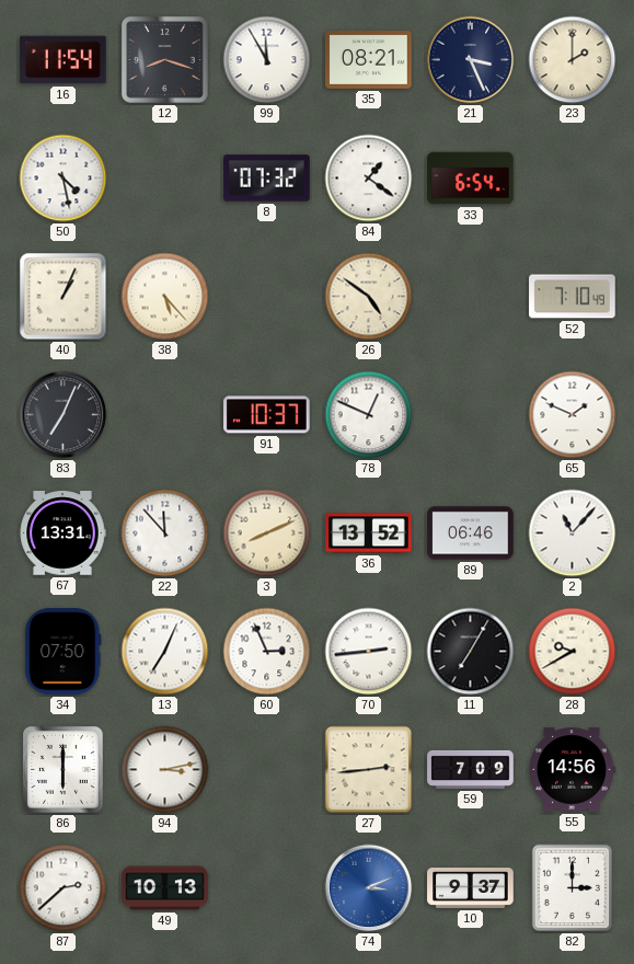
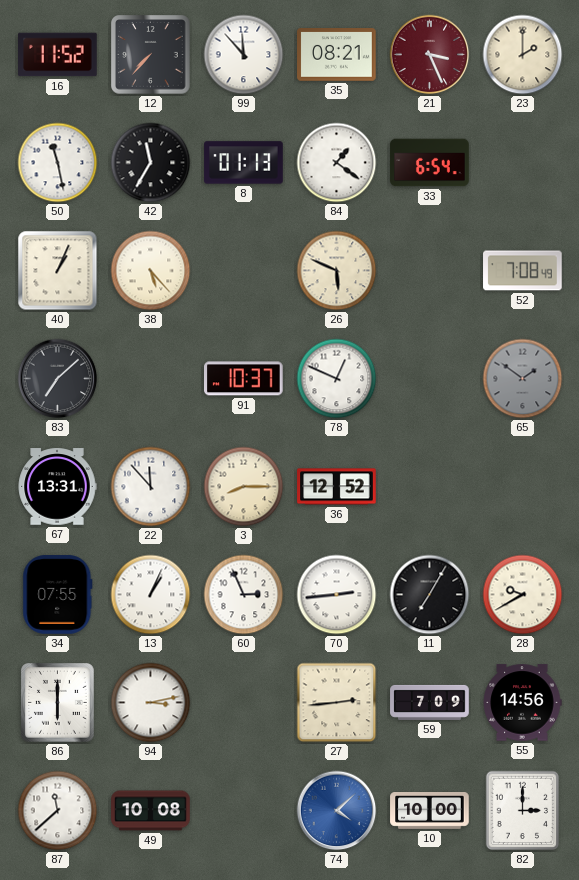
16: 11:54 -> 11:52
12: 8:18 -> 7:37
99: 11:55 -> 11:53
21 dial: navy -> burgundy
50: 4:28 -> 11:28
42: none -> 11:35
8: 07:32 -> 01:13
26: 4:51 -> 5:49
52: 7:10 -> 7:08
83: 7:04 -> 7:08
65: 1:49 -> 1:51
65 dial: white -> grey
3: 8:11 -> 8:15
36: 13:52 -> 12:52
89: 06:46 -> none
2: 11:07 -> none
34: 07:50 -> 07:55
13: 7:04 -> 1:04
87: 2:38 -> 11:38
49: 10:13 -> 10:08
74: 3:11 -> 4:08
10: 9:37 -> 10:00
